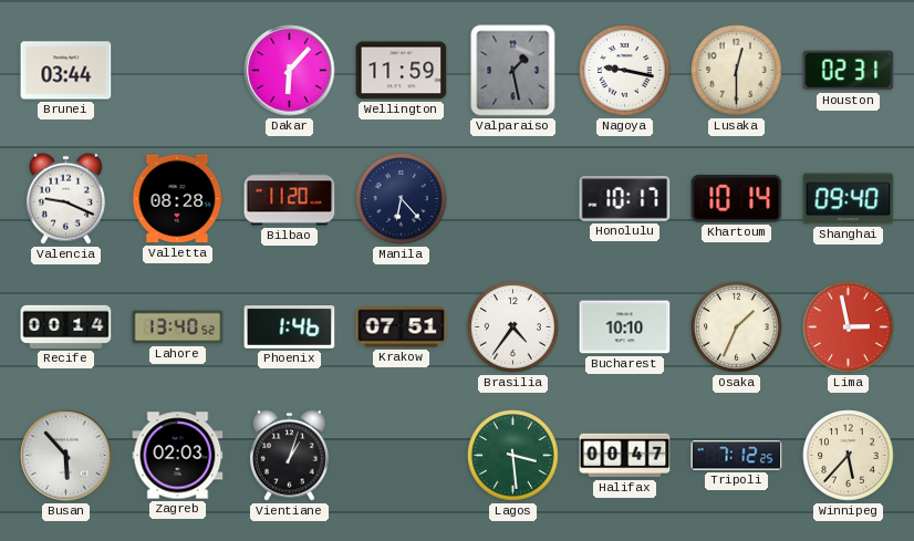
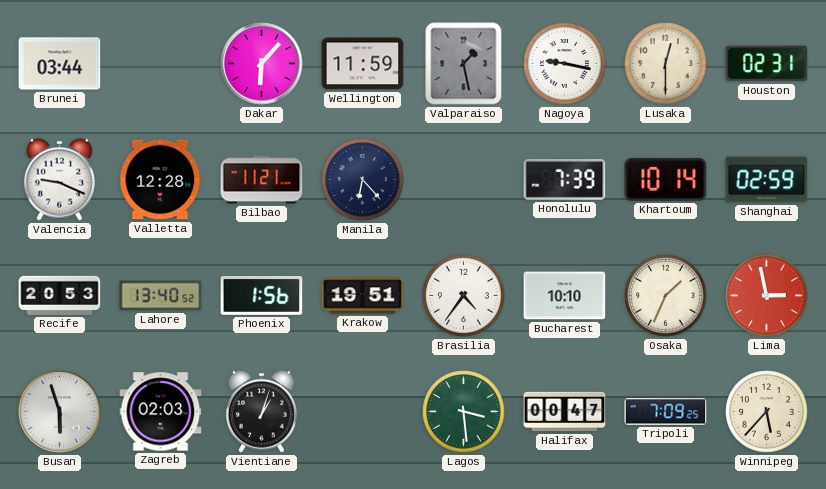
Valletta: 08:28 -> 12:28
Bilbao: 11:20 -> 11:21
Honolulu: 10:17 -> 7:39
Shanghai: 09:40 -> 02:59
Recife: 00:14 -> 20:53
Phoenix: 1:46 -> 1:56
Krakow: 07:51 -> 19:51
Busan: 5:53 -> 5:57
Tripoli: 7:12 -> 7:09
